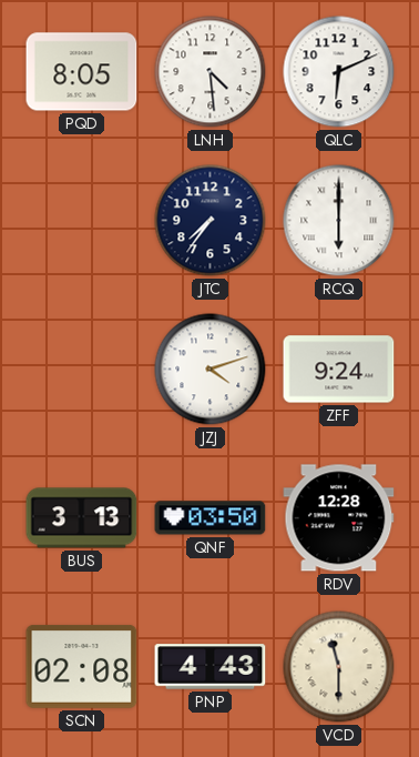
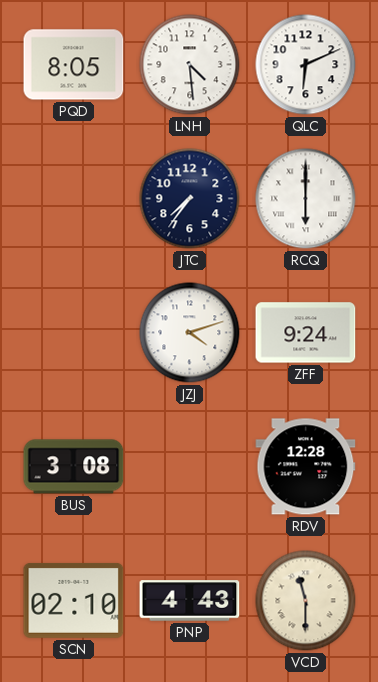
BUS: 3:13 -> 3:08
QNF: 03:50 -> none
SCN: 02:08 -> 02:10
